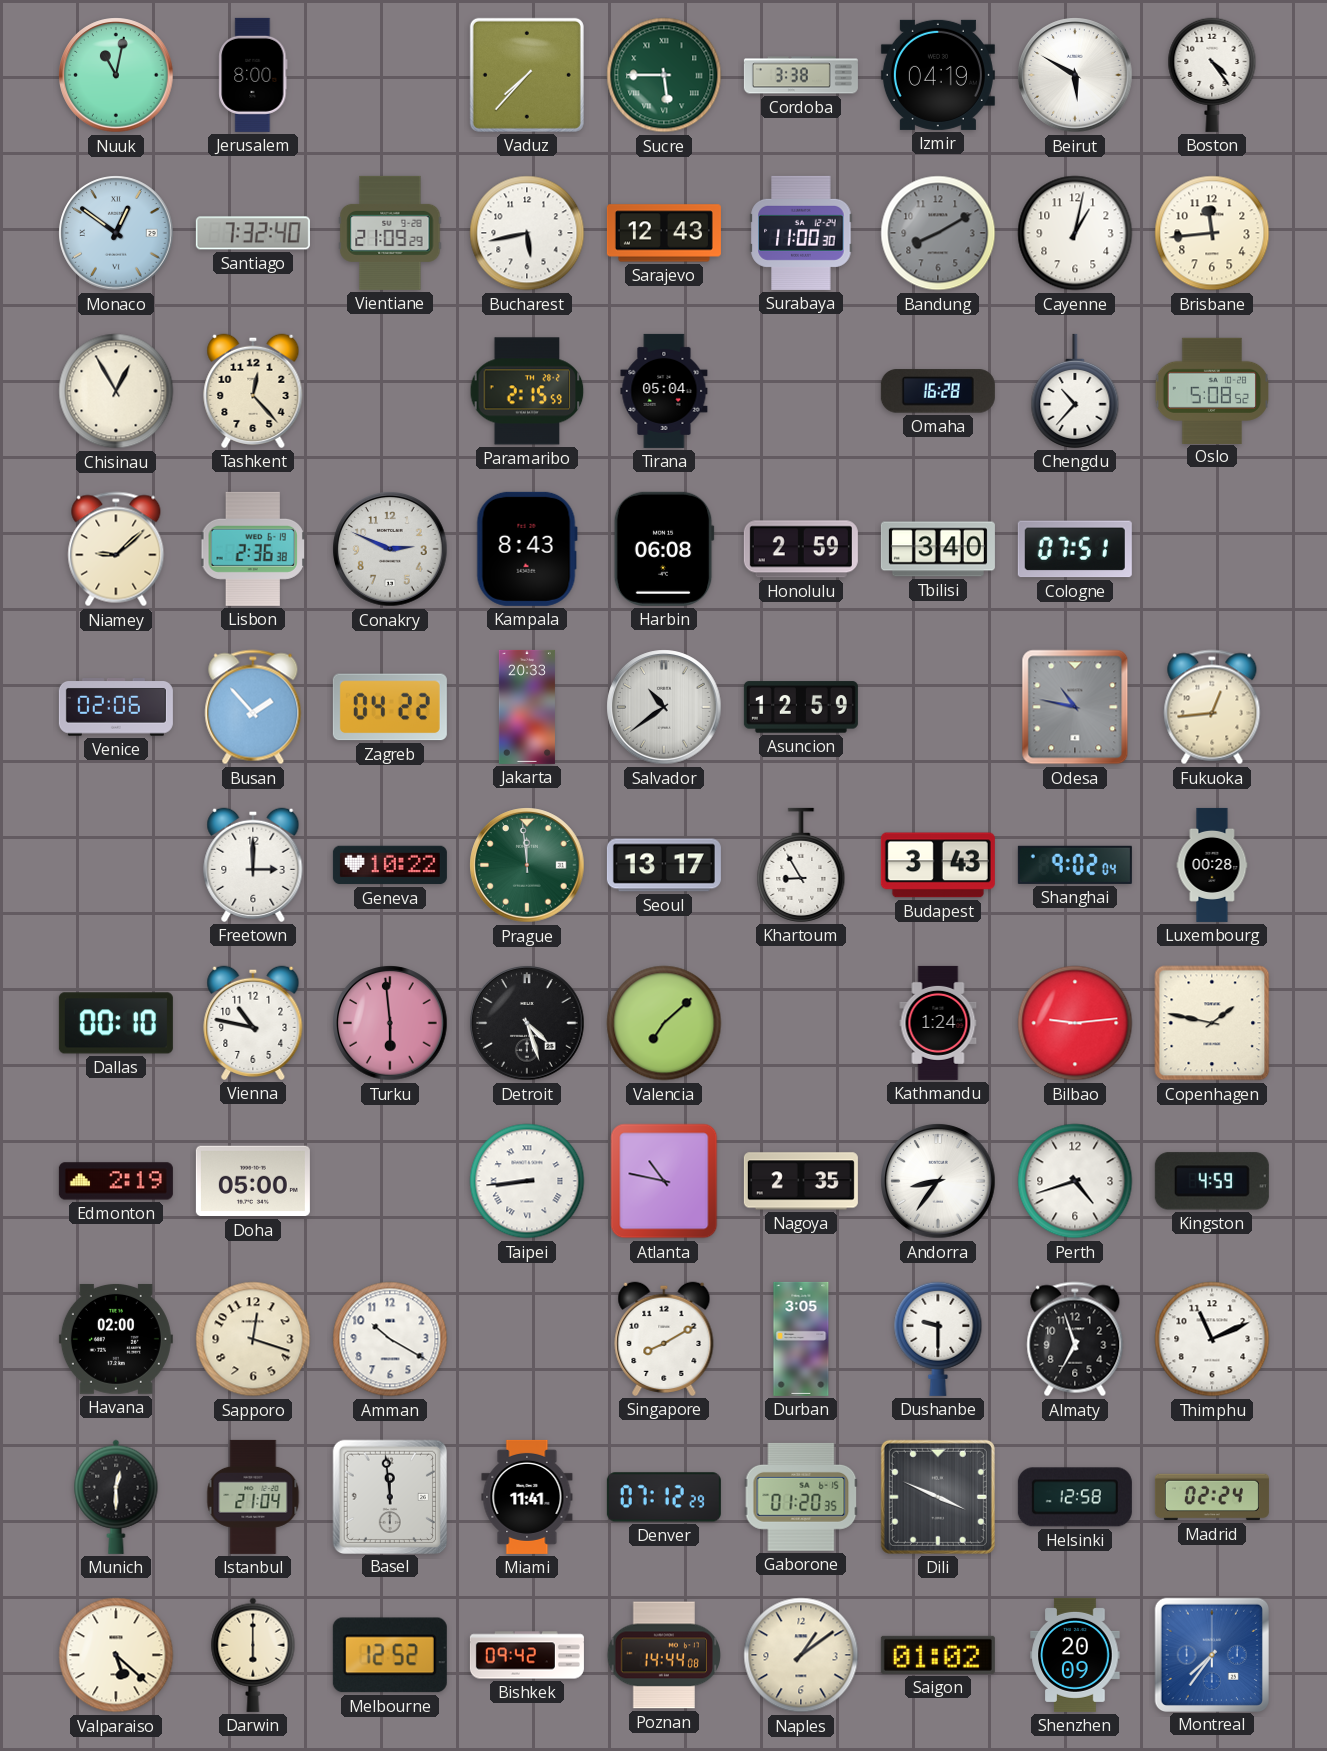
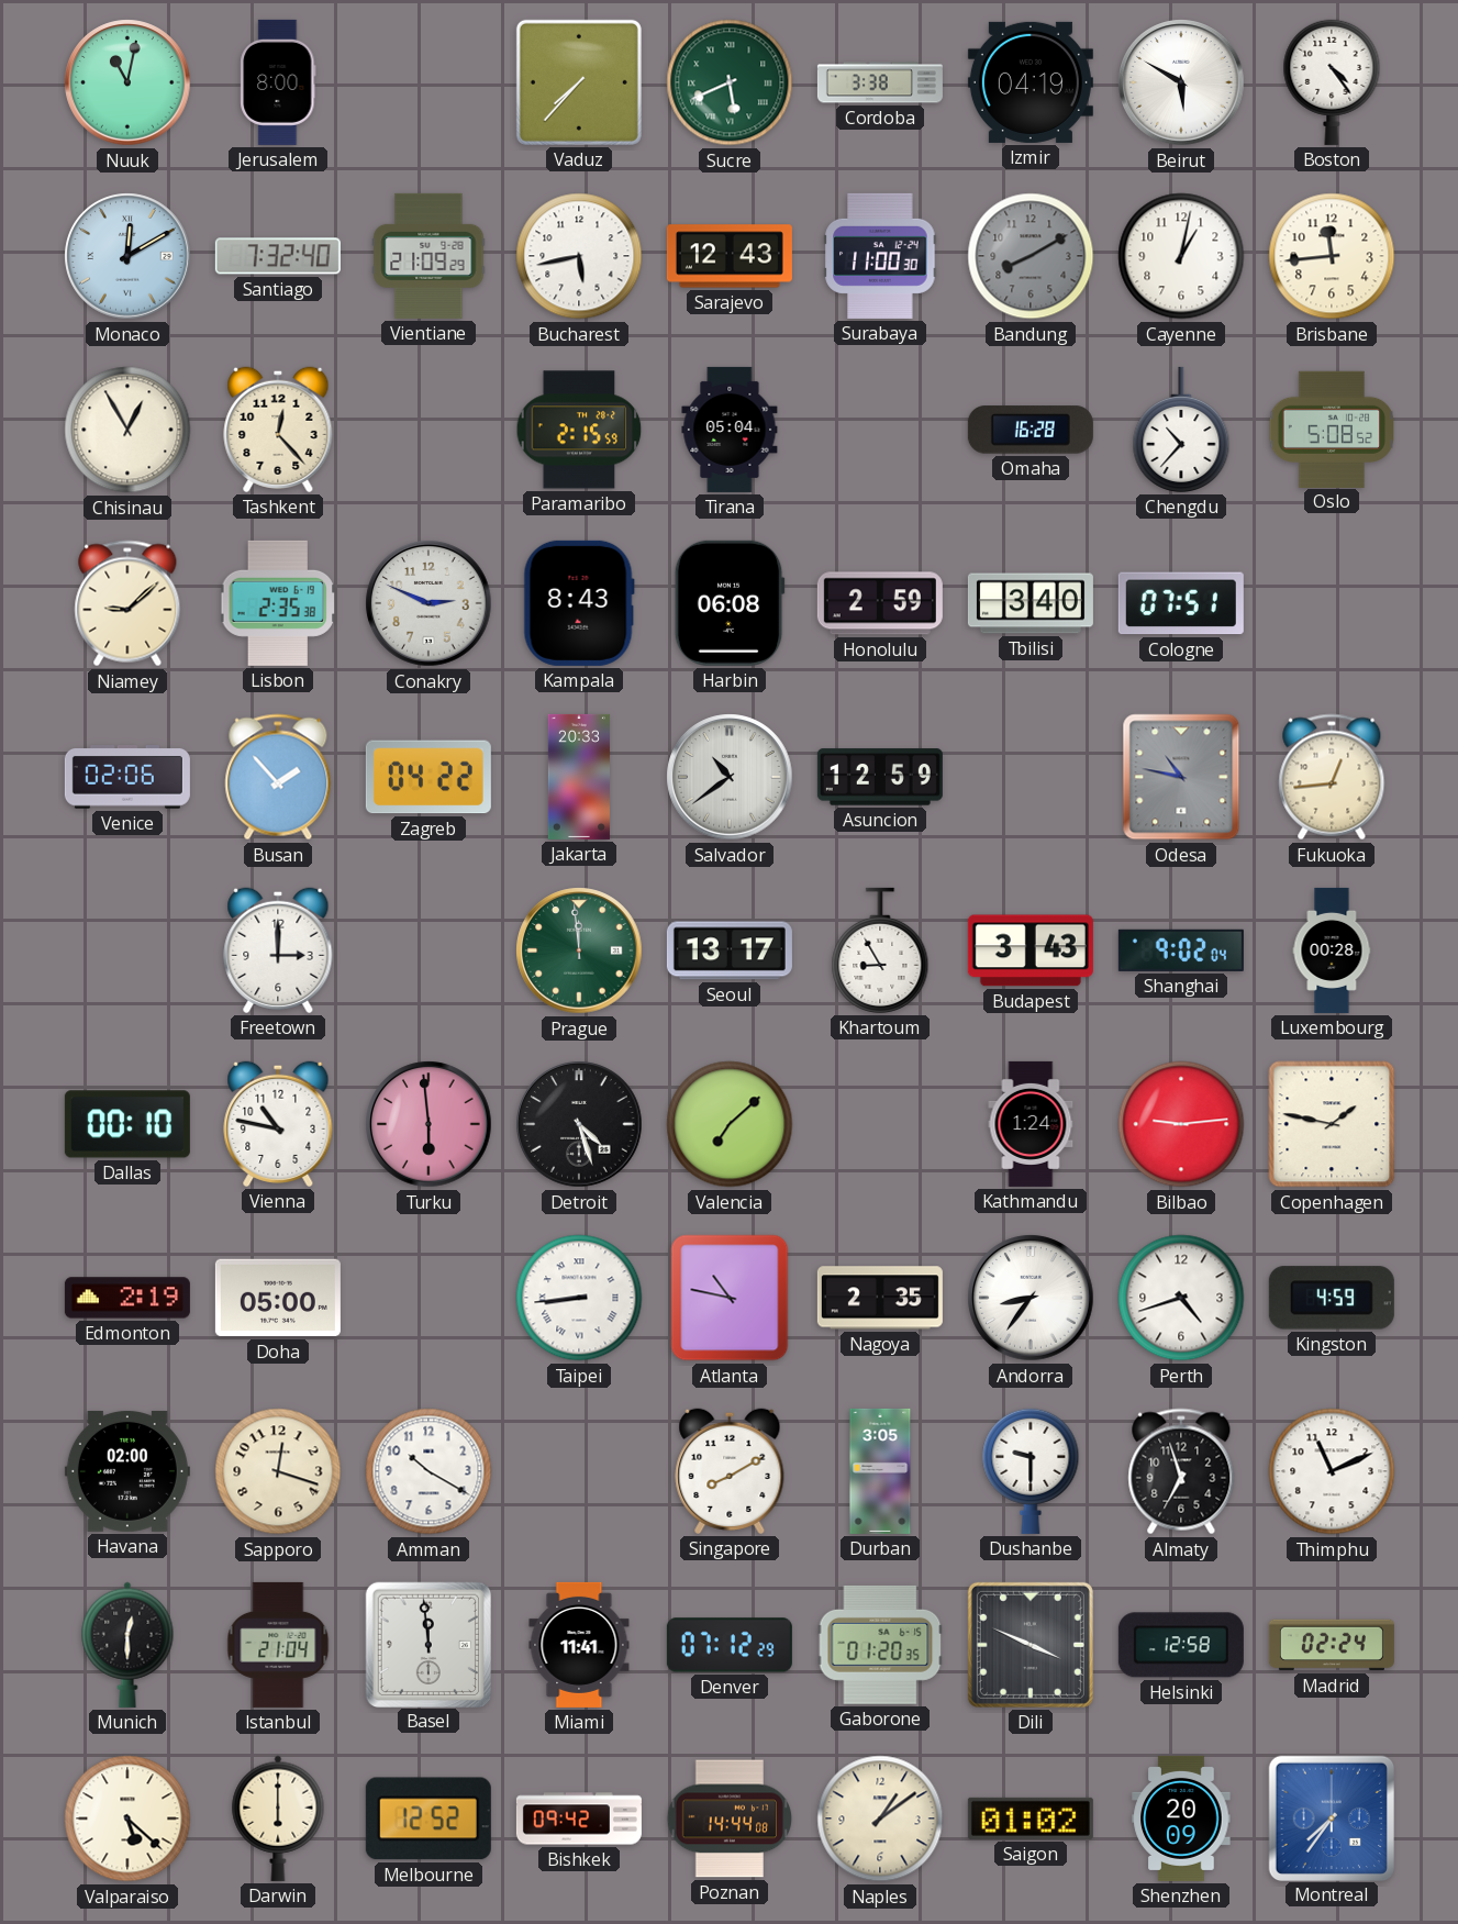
Sucre: 5:45 -> 5:41
Monaco: 12:51 -> 12:10
Lisbon: 2:36 -> 2:35
Geneva: 10:22 -> none
